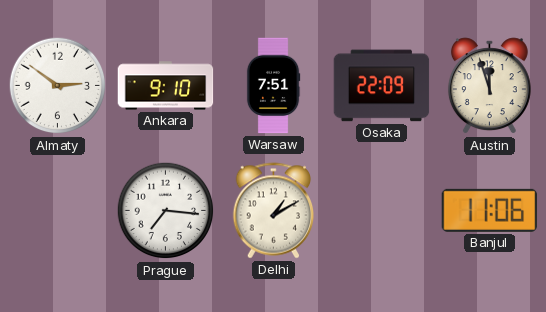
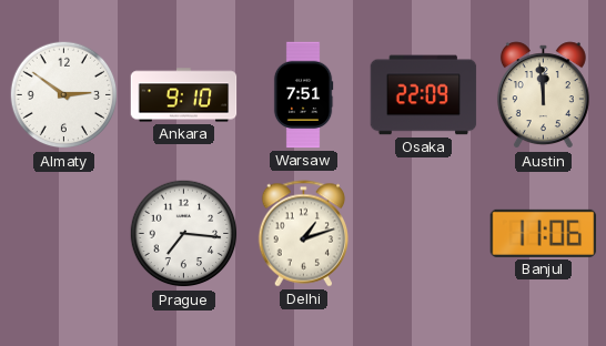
Austin: 11:57 -> 11:59
Delhi: 1:10 -> 1:12
